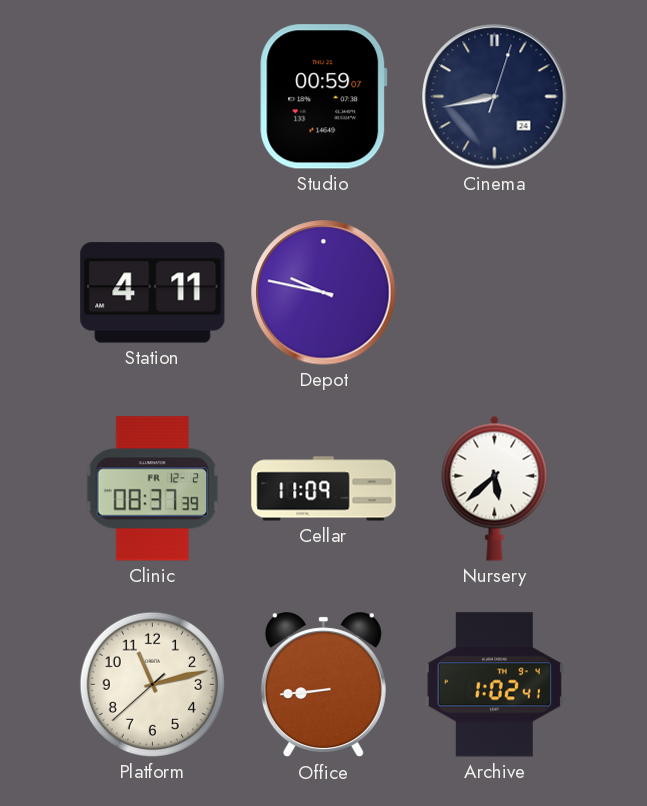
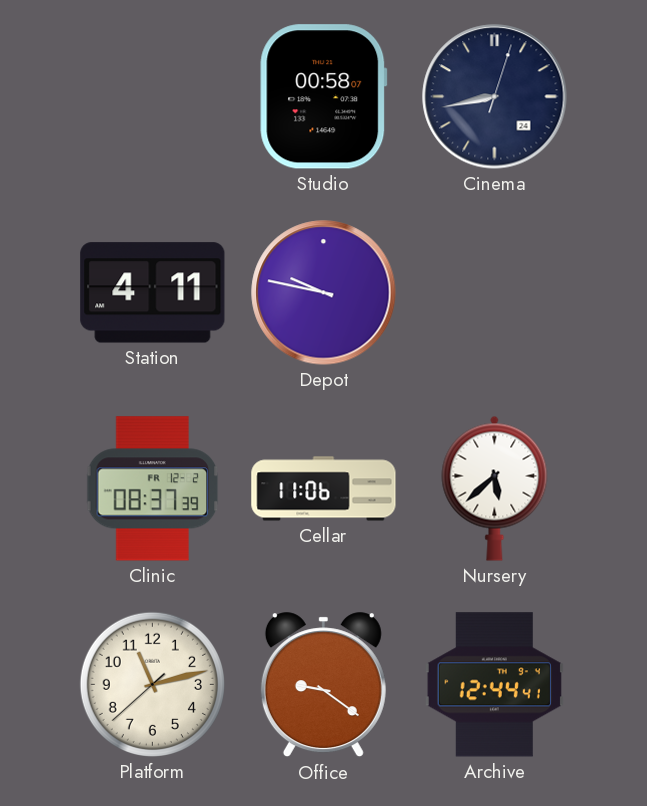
Studio: 00:59 -> 00:58
Cellar: 11:09 -> 11:06
Office: 8:44 -> 9:21
Archive: 1:02 -> 12:44
